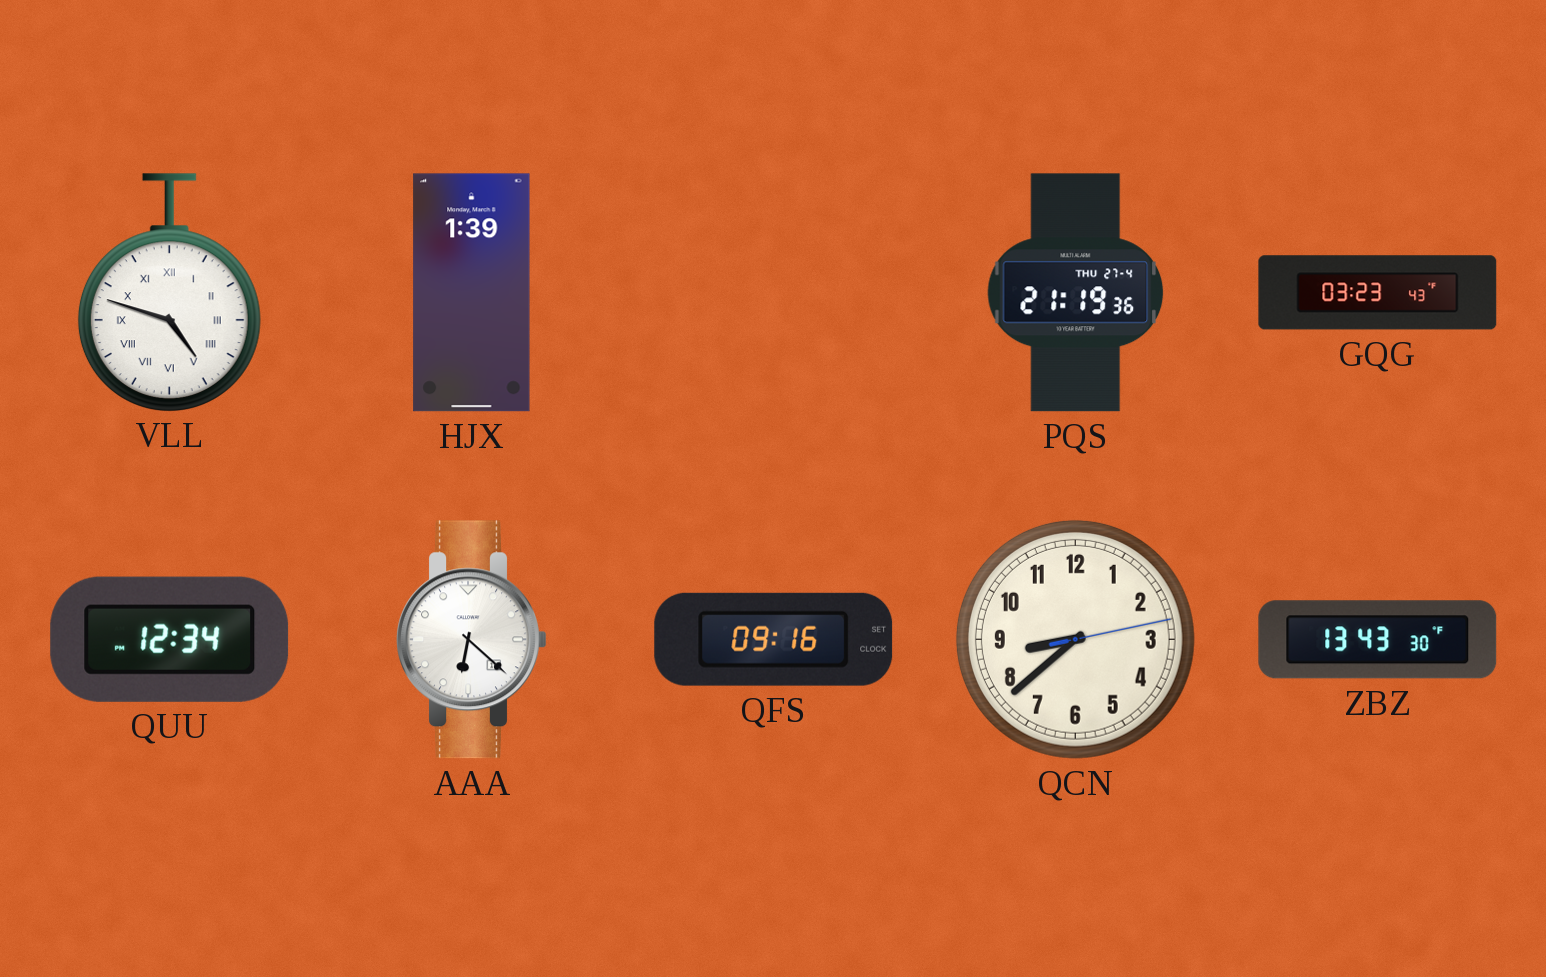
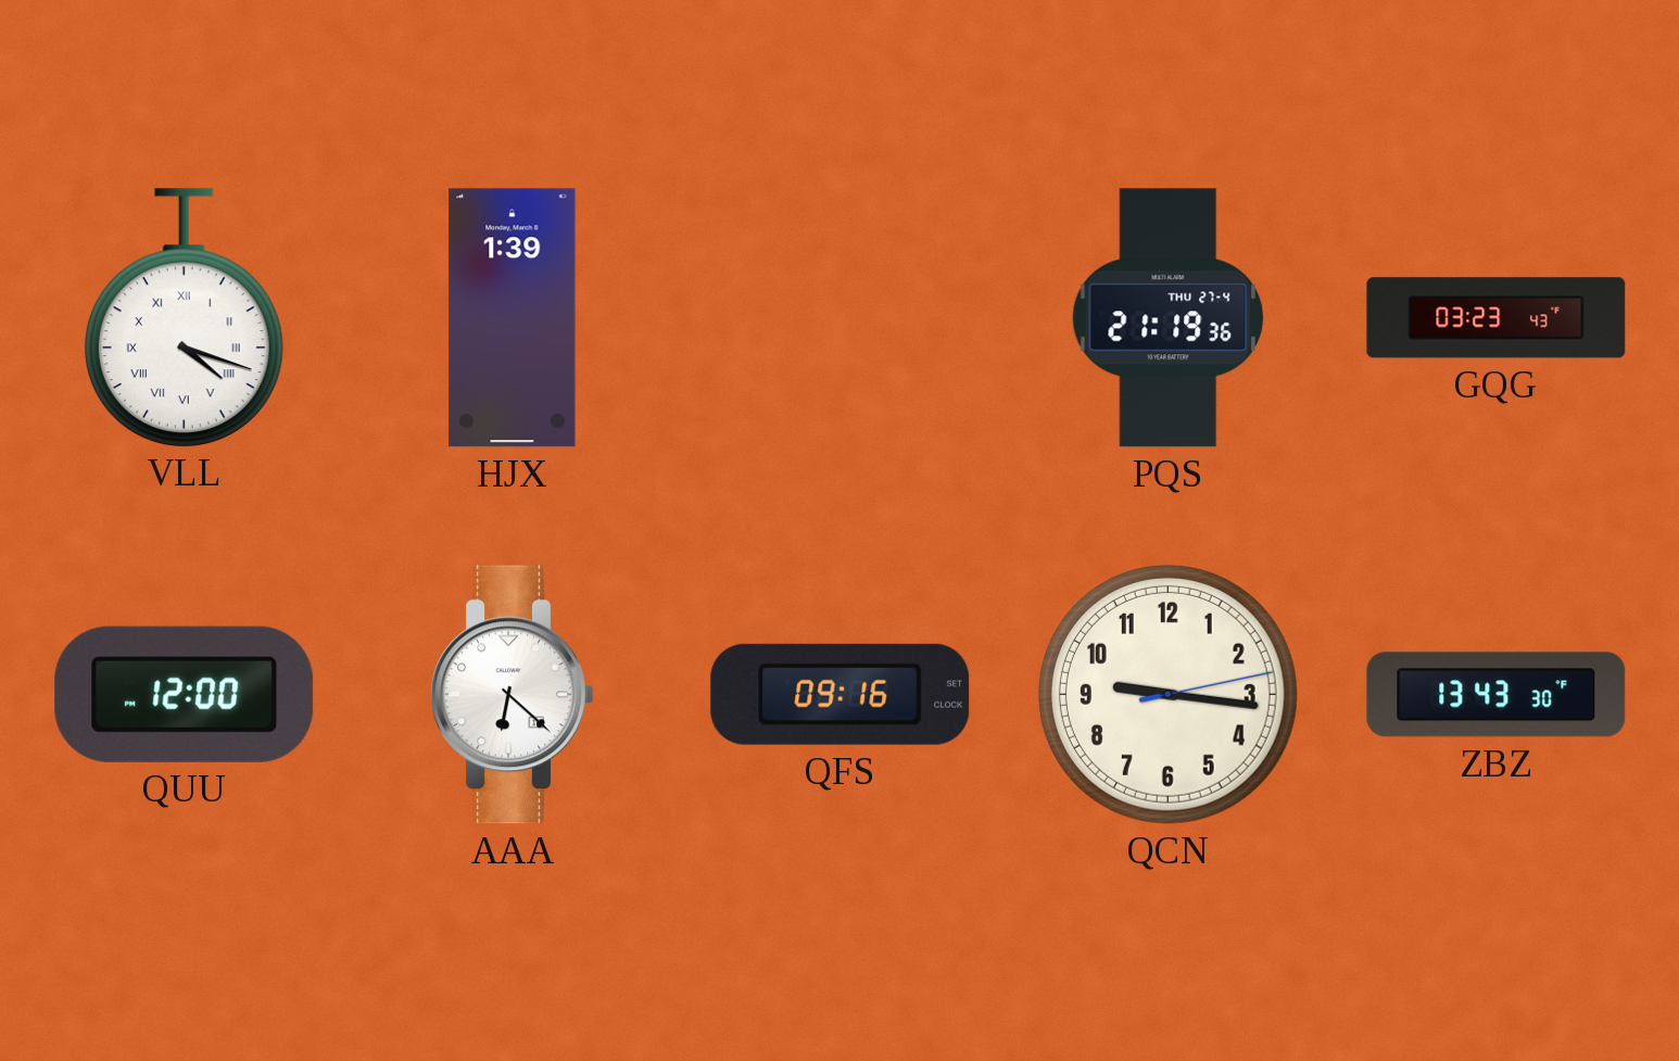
VLL: 4:48 -> 4:18
QUU: 12:34 -> 12:00
QCN: 8:38 -> 9:16
